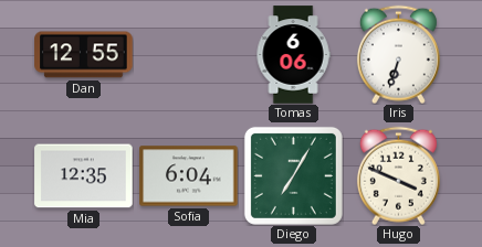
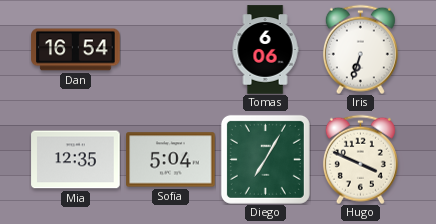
Dan: 12:55 -> 16:54
Sofia: 6:04 -> 5:04
